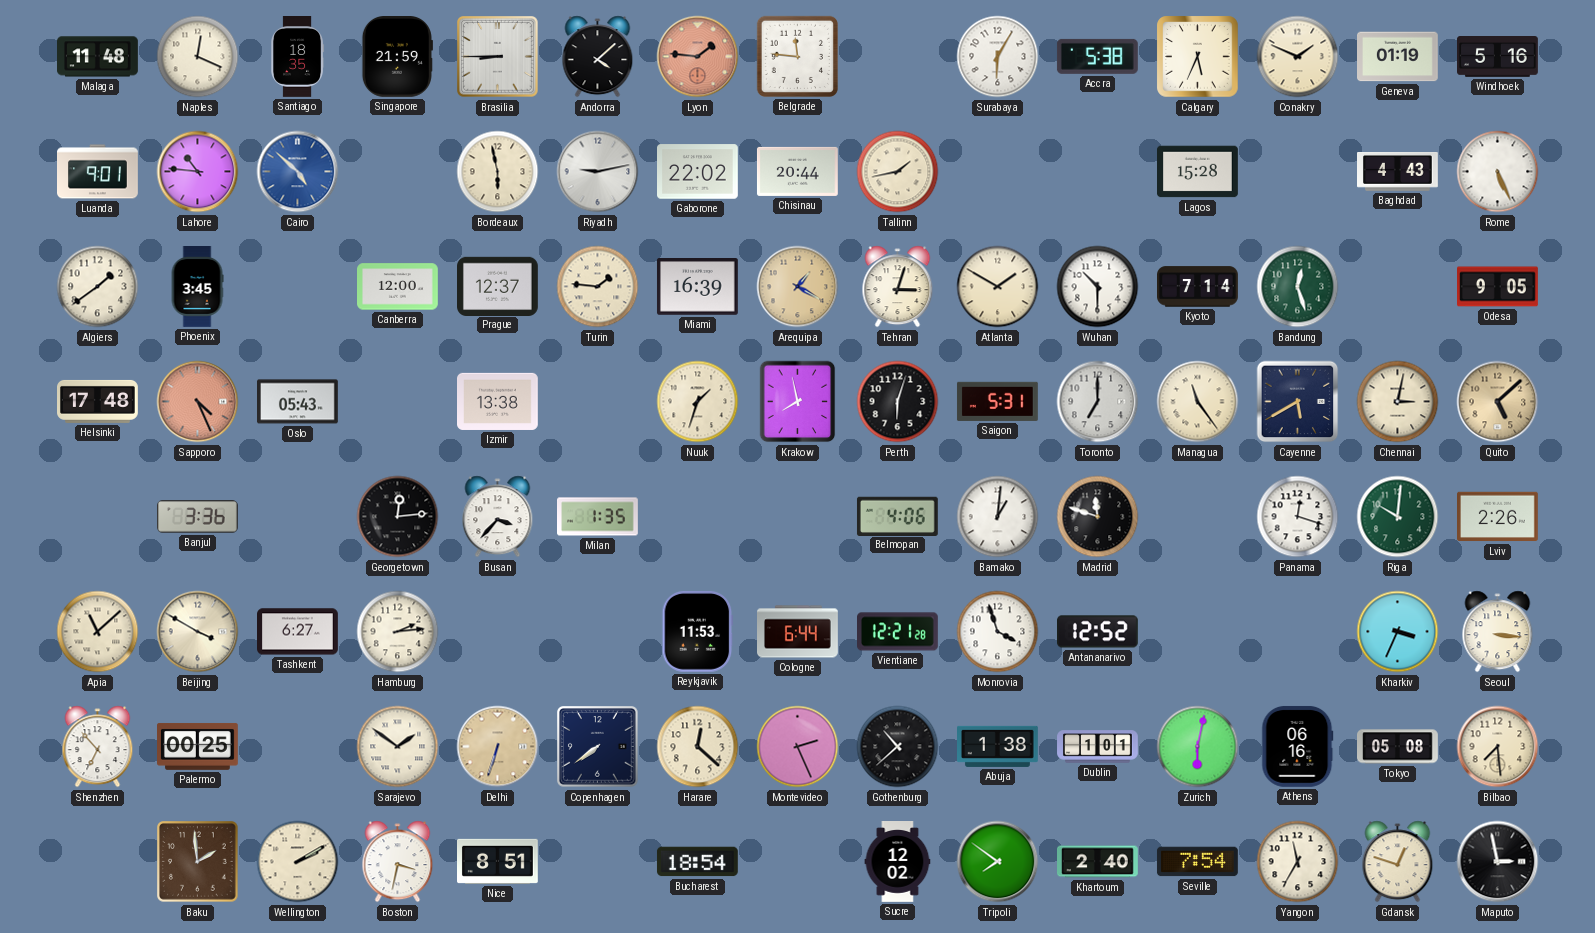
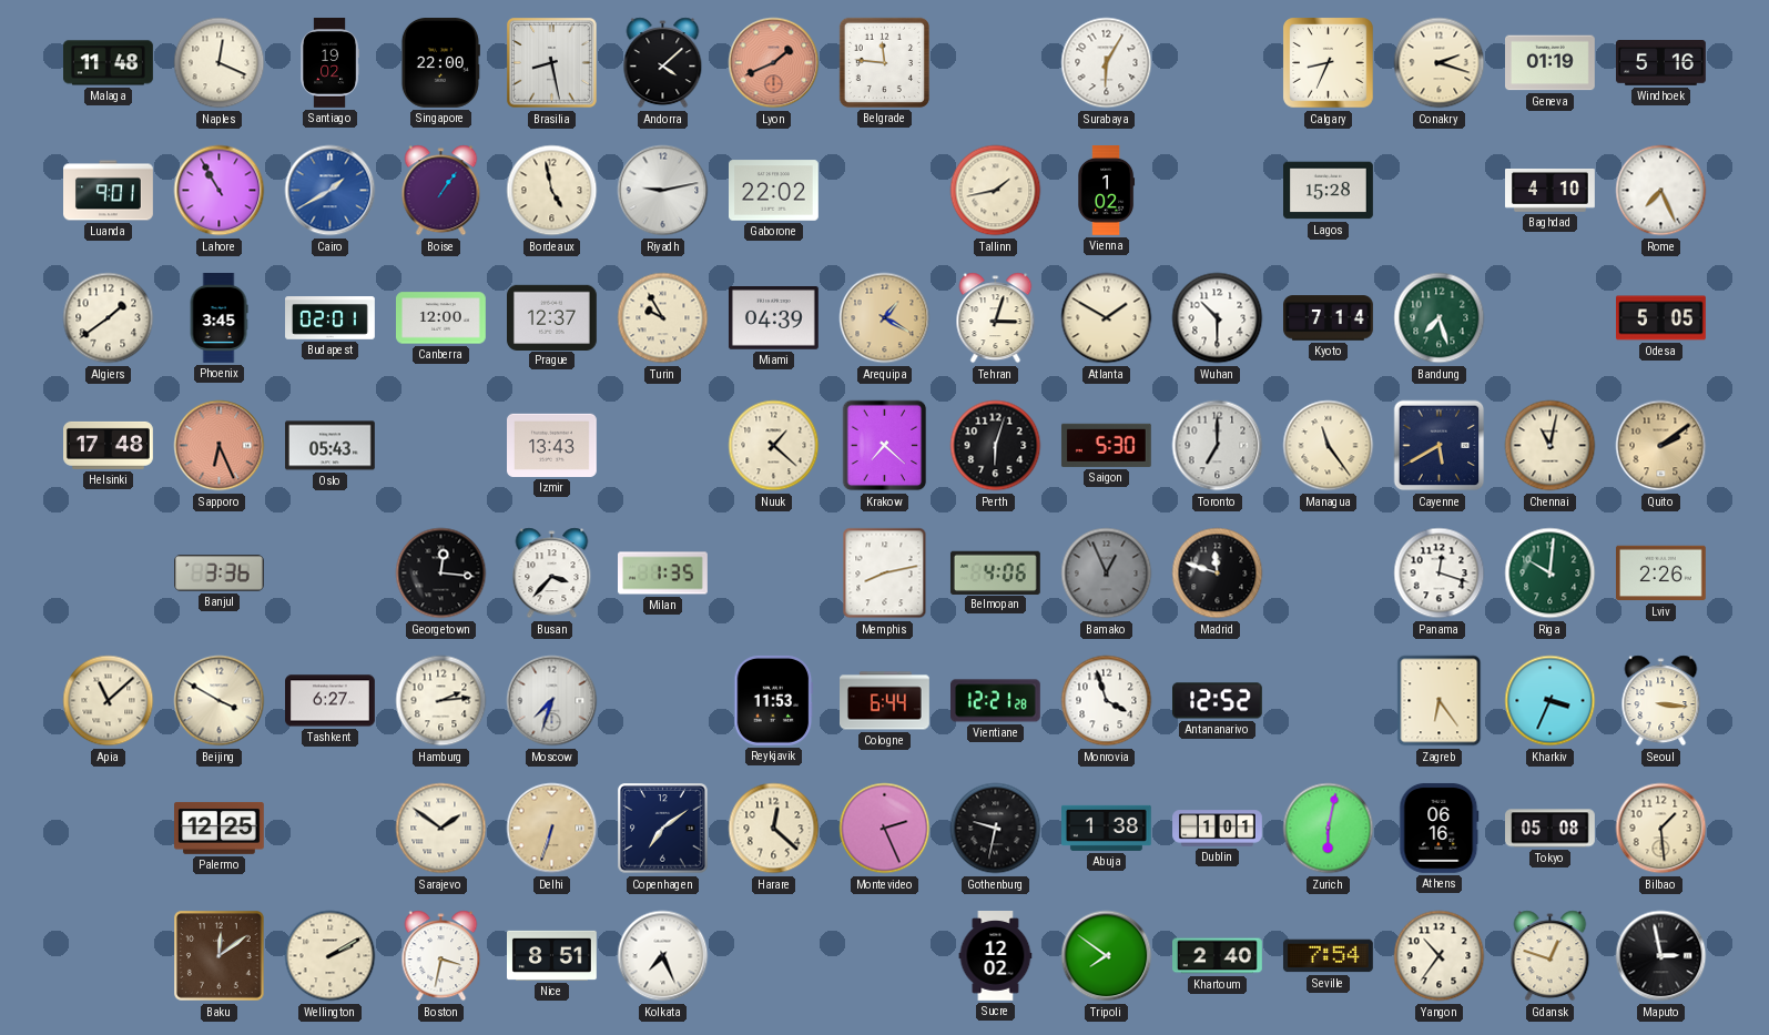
Santiago: 18:35 -> 19:02
Singapore: 21:59 -> 22:00
Brasilia: 8:45 -> 8:28
Lyon: 1:46 -> 1:41
Accra: 5:38 -> none
Calgary: 5:34 -> 8:34
Conakry: 1:49 -> 2:18
Lahore: 10:46 -> 10:55
Cairo: 4:52 -> 1:40
Boise: none -> 1:06
Bordeaux: 5:58 -> 4:58
Chisinau: 20:44 -> none
Vienna: none -> 1:02
Baghdad: 4:43 -> 4:10
Rome: 5:26 -> 7:26
Budapest: none -> 02:01
Turin: 1:46 -> 9:55
Miami: 16:39 -> 04:39
Bandung: 12:27 -> 7:27
Odesa: 9:05 -> 5:05
Sapporo: 4:26 -> 6:26
Izmir: 13:38 -> 13:43
Nuuk: 1:33 -> 1:22
Krakow: 7:58 -> 7:22
Saigon: 5:31 -> 5:30
Chennai: 3:02 -> 11:02
Quito: 5:08 -> 2:09
Georgetown: 12:14 -> 12:16
Memphis: none -> 8:13
Bamako: 1:01 -> 12:56
Bamako dial: white -> grey
Moscow: none -> 7:33
Zagreb: none -> 6:24
Shenzhen: 6:53 -> none
Palermo: 00:25 -> 12:25
Copenhagen: 7:39 -> 7:09
Gothenburg: 10:38 -> 9:32
Bilbao: 7:29 -> 1:29
Baku: 1:59 -> 12:09
Kolkata: none -> 7:26
Bucharest: 18:54 -> none
Yangon: 11:35 -> 10:36
